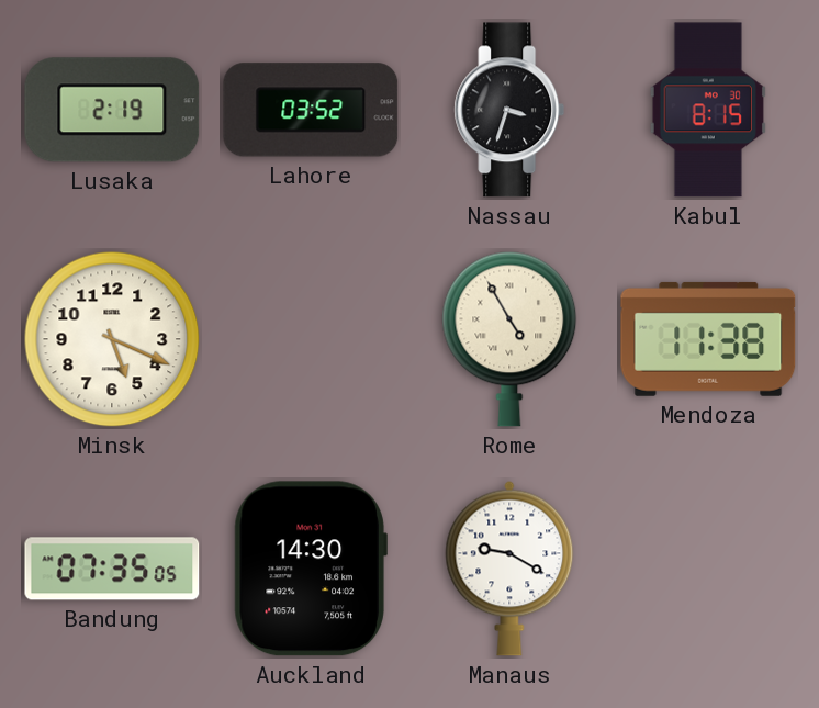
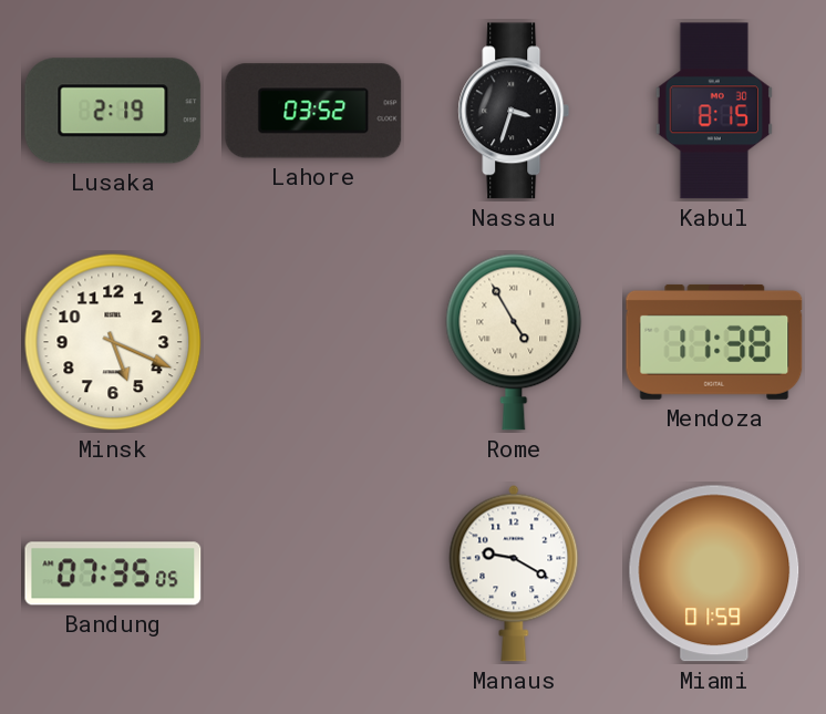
Auckland: 14:30 -> none
Miami: none -> 01:59
